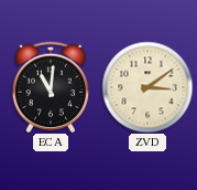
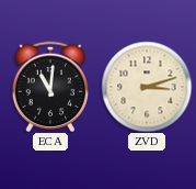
ZVD: 3:09 -> 3:12
